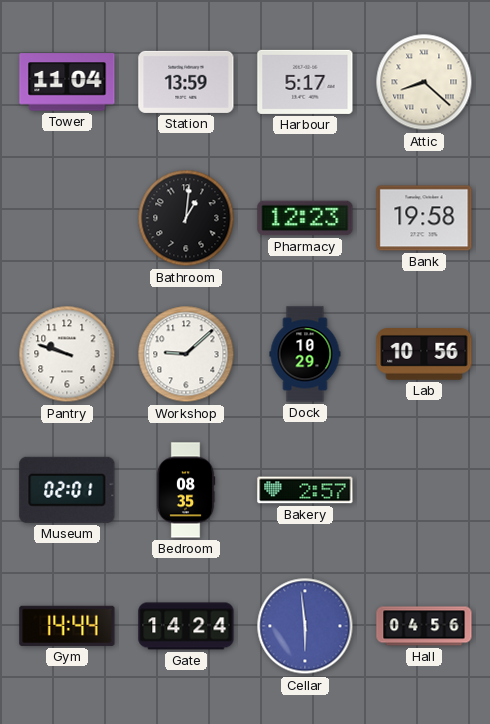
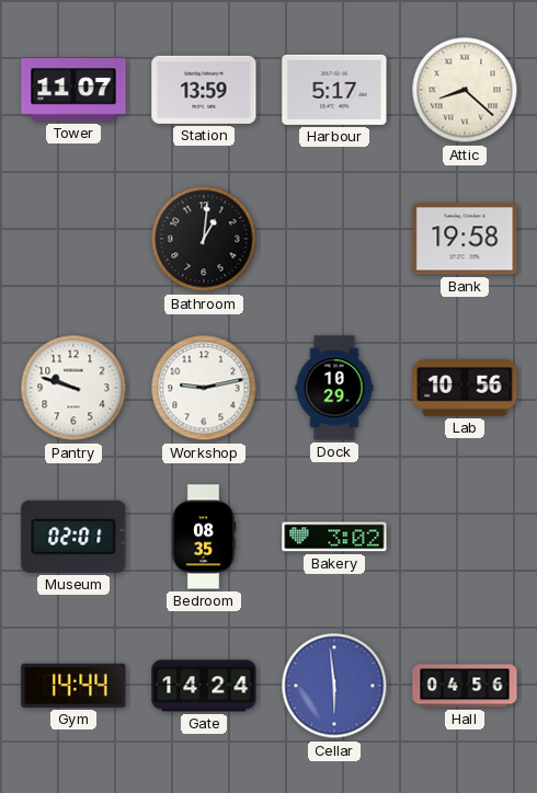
Tower: 11:04 -> 11:07
Pharmacy: 12:23 -> none
Workshop: 9:08 -> 9:13
Bakery: 2:57 -> 3:02
